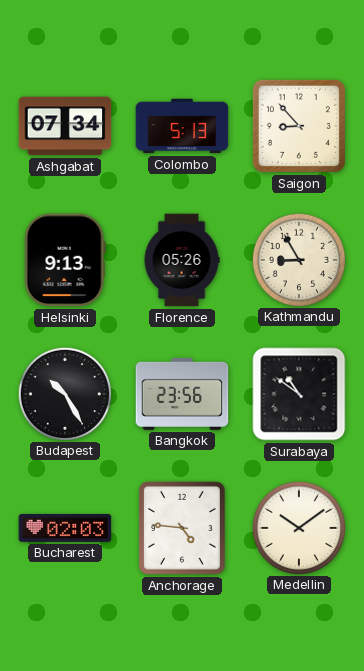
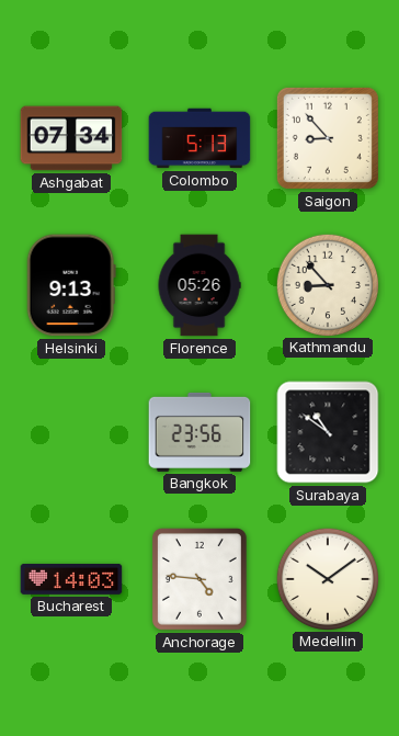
Kathmandu: 8:55 -> 8:53
Budapest: 10:25 -> none
Bucharest: 02:03 -> 14:03
